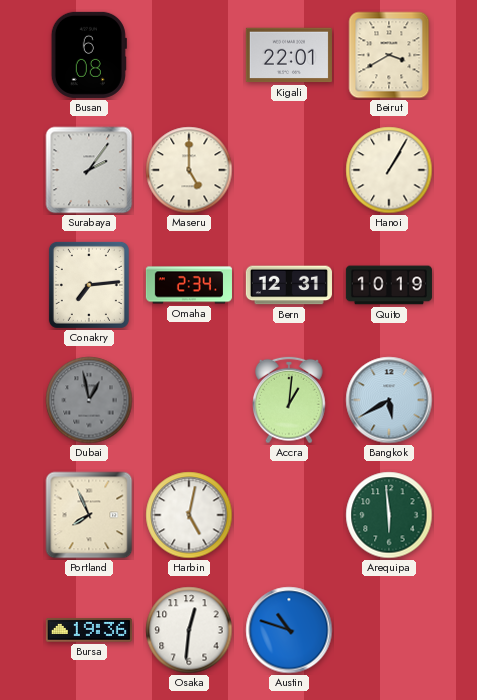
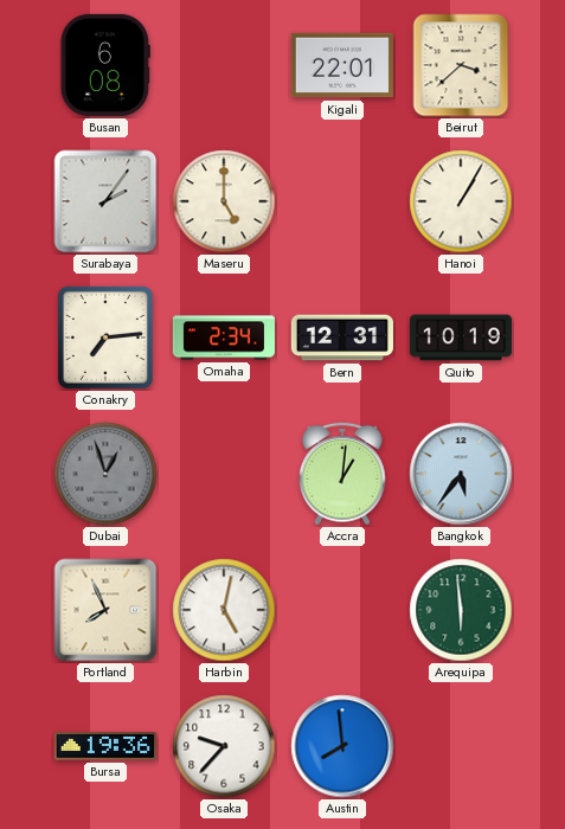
Beirut: 3:40 -> 3:38
Dubai: 12:58 -> 12:57
Bangkok: 5:40 -> 5:36
Osaka: 12:31 -> 9:37
Austin: 10:48 -> 7:59
